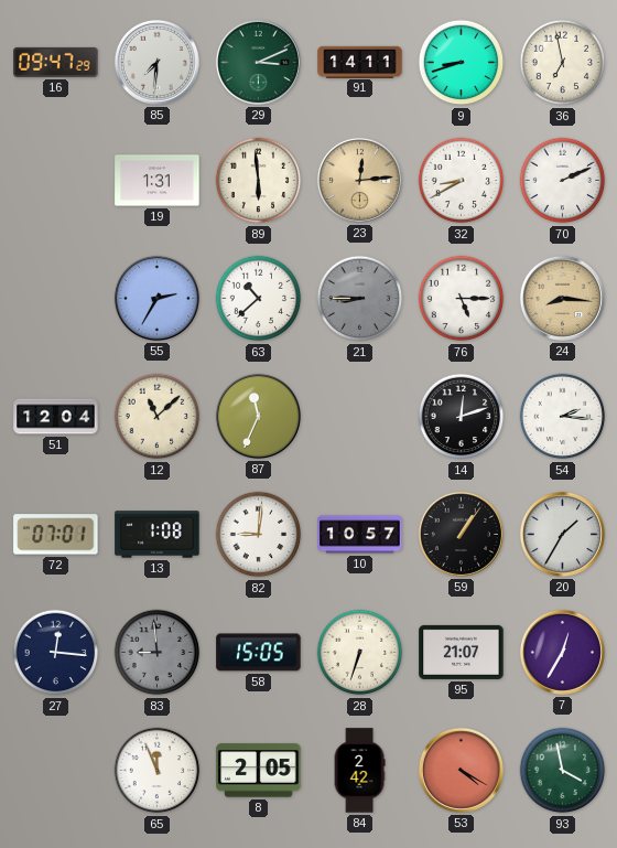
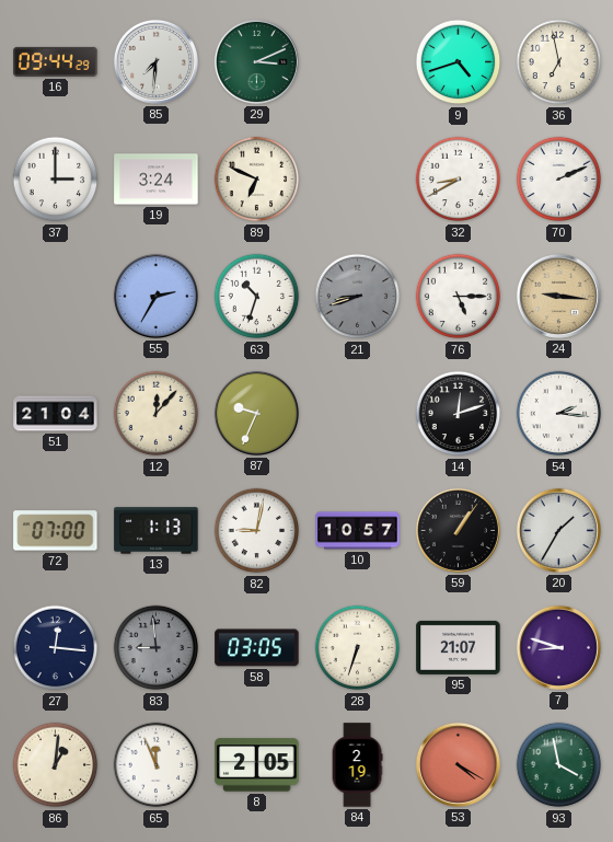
16: 09:47 -> 09:44
91: 14:11 -> none
9: 8:42 -> 4:42
37: none -> 3:00
19: 1:31 -> 3:24
89: 5:59 -> 6:49
23: 12:14 -> none
63: 10:38 -> 10:33
21: 8:45 -> 8:42
24: 8:16 -> 9:16
51: 12:04 -> 21:04
12: 11:08 -> 12:07
87: 11:34 -> 9:34
72: 07:01 -> 07:00
13: 1:08 -> 1:13
82: 9:01 -> 9:02
58: 15:05 -> 03:05
7: 12:35 -> 8:48
86: none -> 1:01
84: 2:42 -> 2:19
